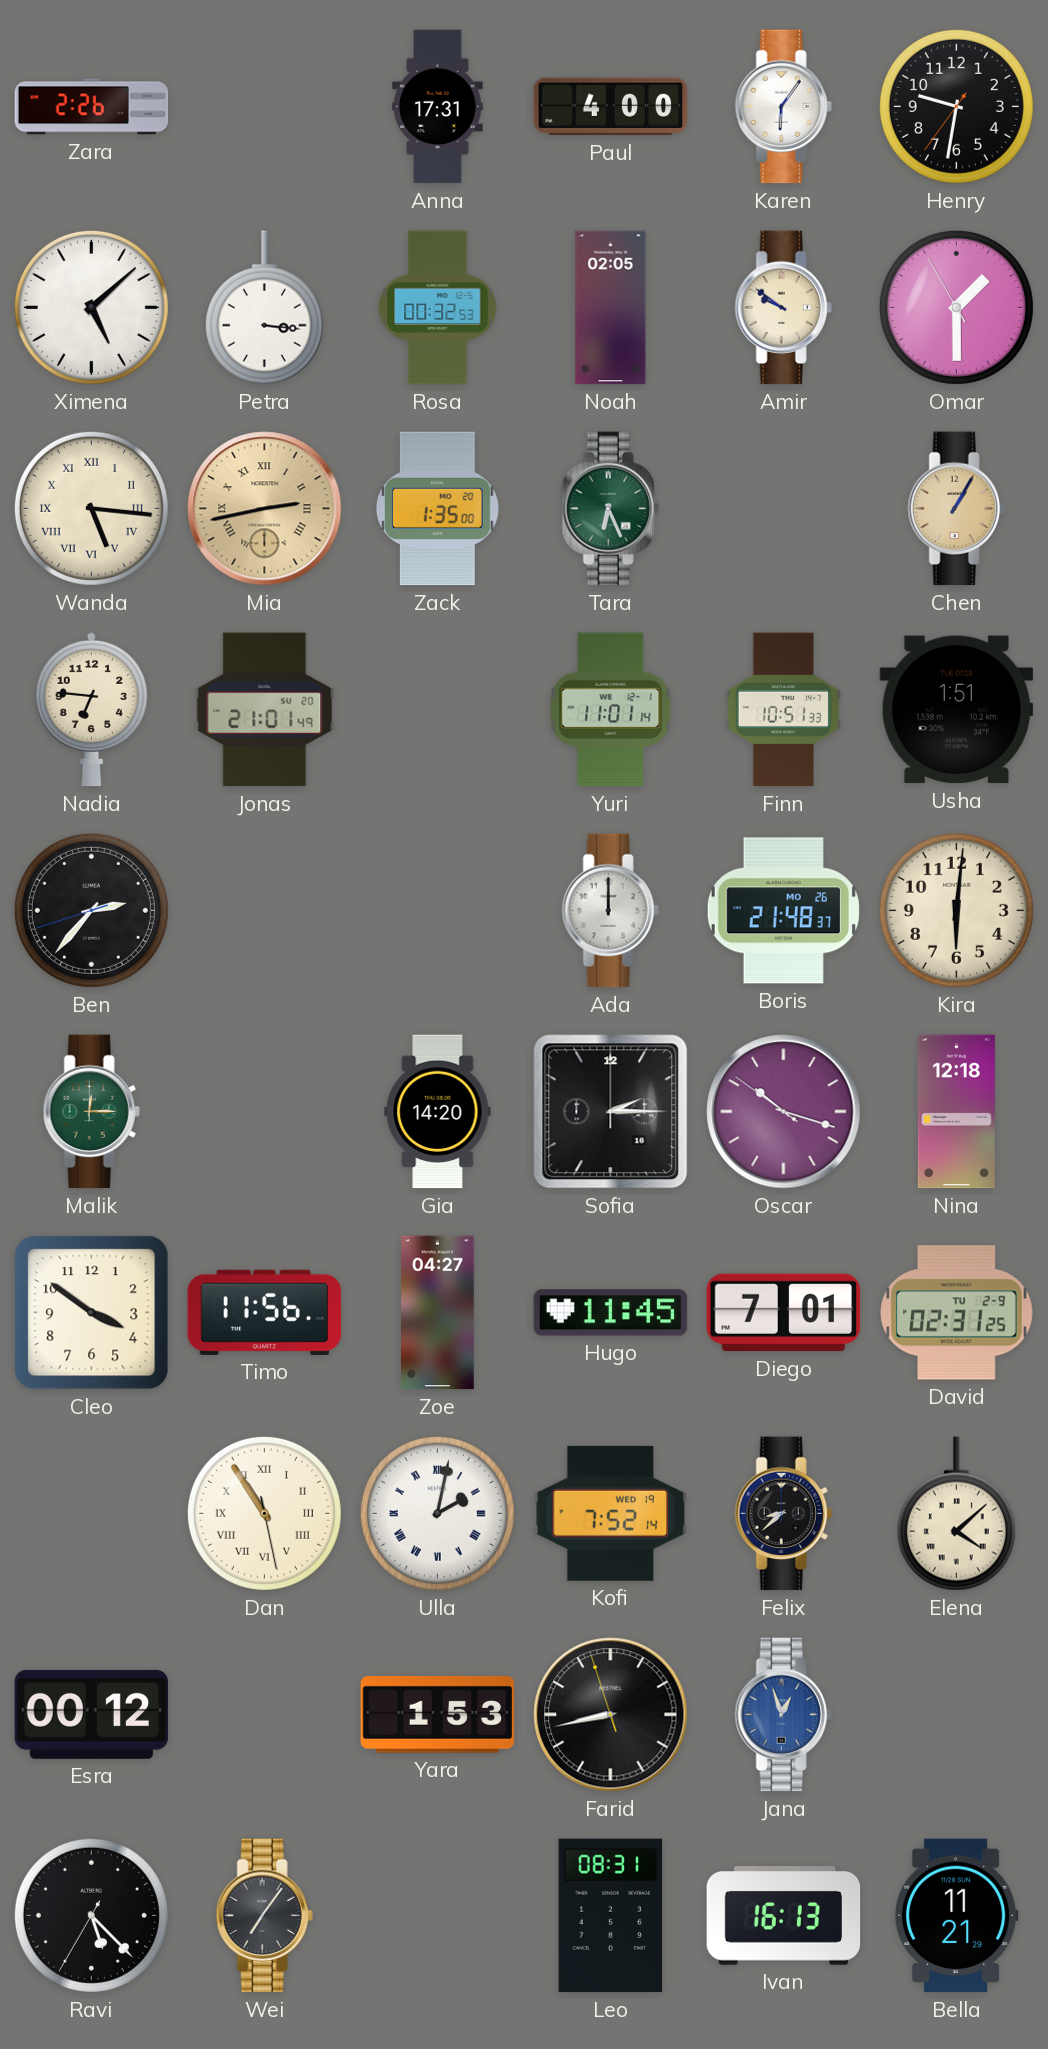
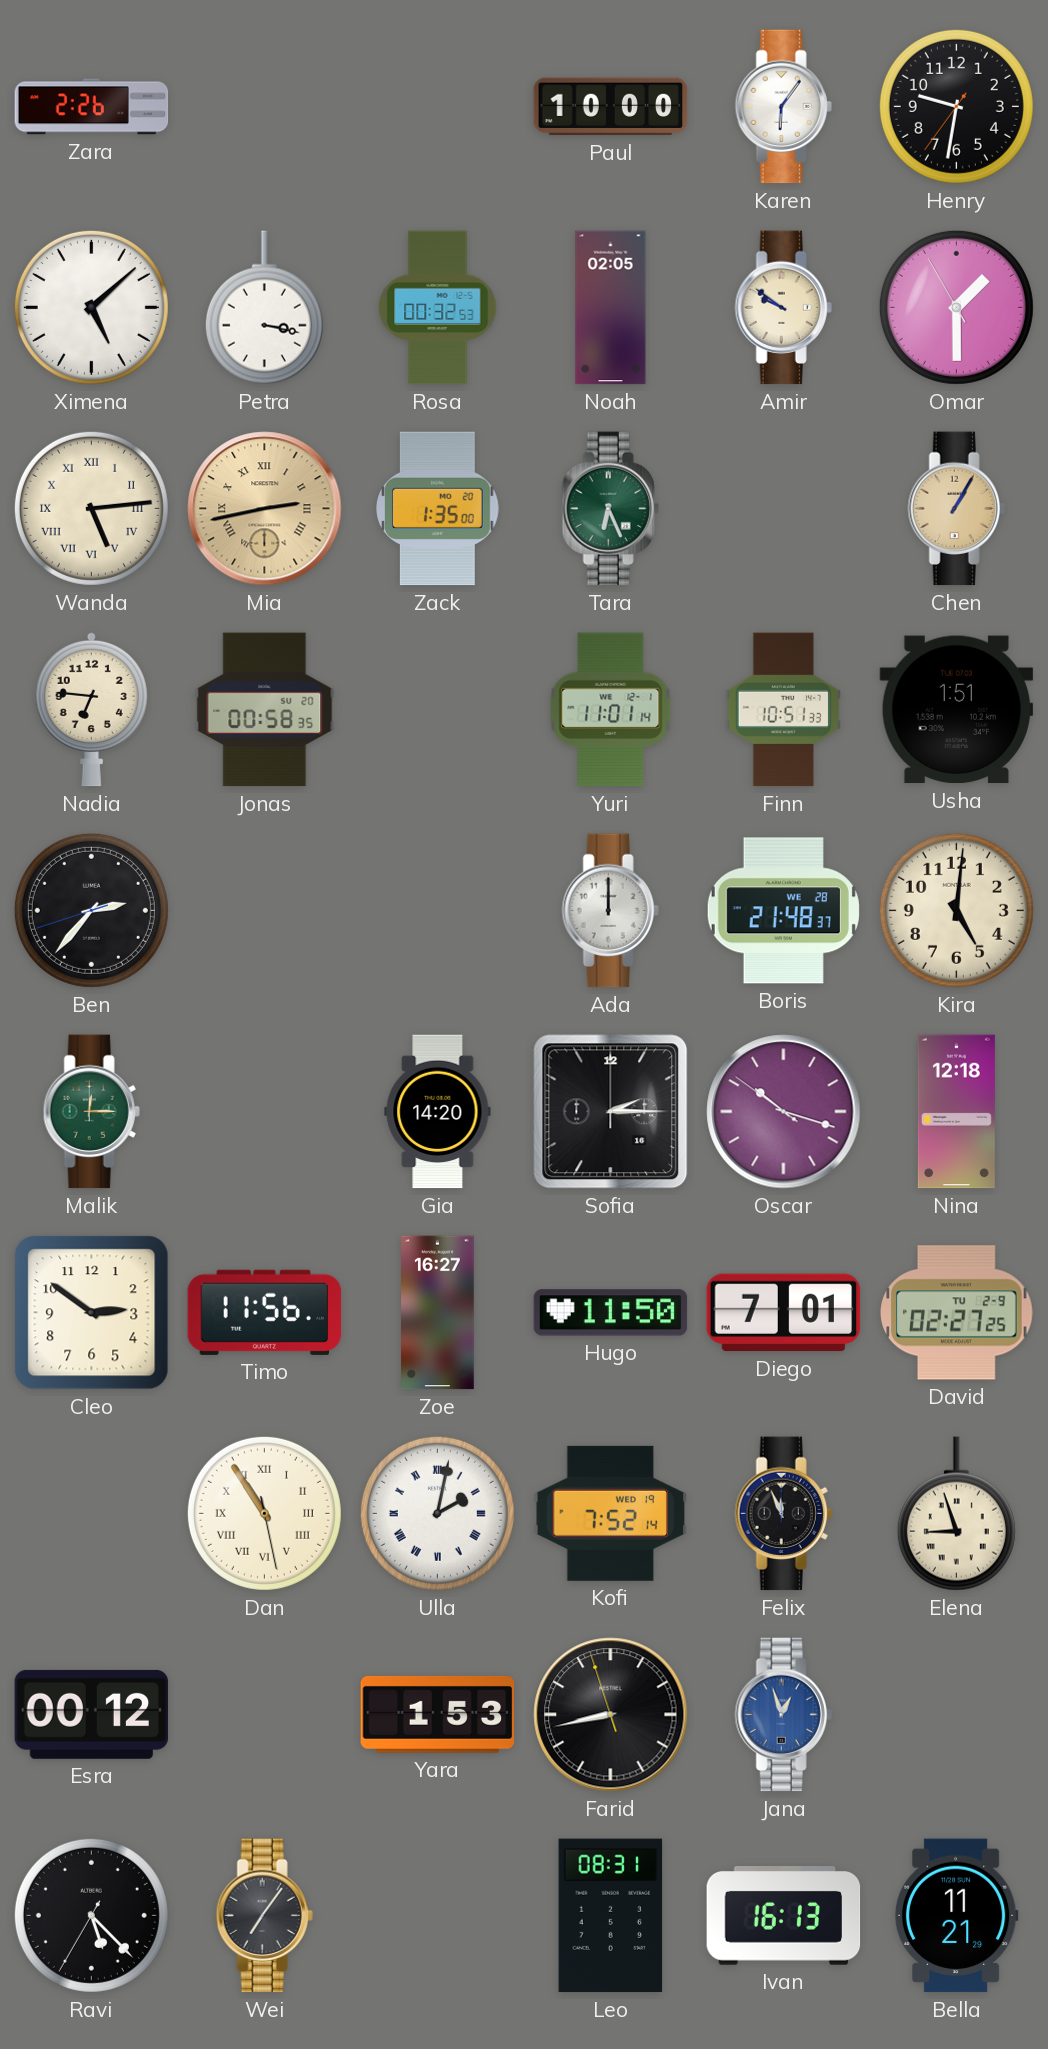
Anna: 17:31 -> none
Paul: 4:00 -> 10:00
Petra: 3:16 -> 3:17
Wanda: 5:16 -> 5:14
Jonas: 21:01 -> 00:58
Boris date: MO 26 -> WE 28
Kira: 6:01 -> 5:01
Cleo: 3:51 -> 2:51
Zoe: 04:27 -> 16:27
Hugo: 11:45 -> 11:50
David: 02:31 -> 02:27
Felix: 8:38 -> 11:56
Elena: 4:08 -> 8:57
